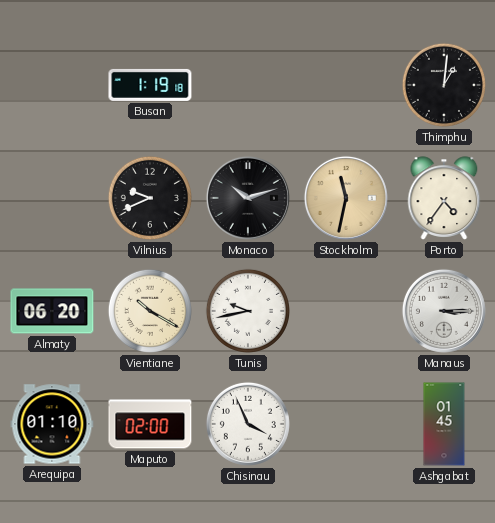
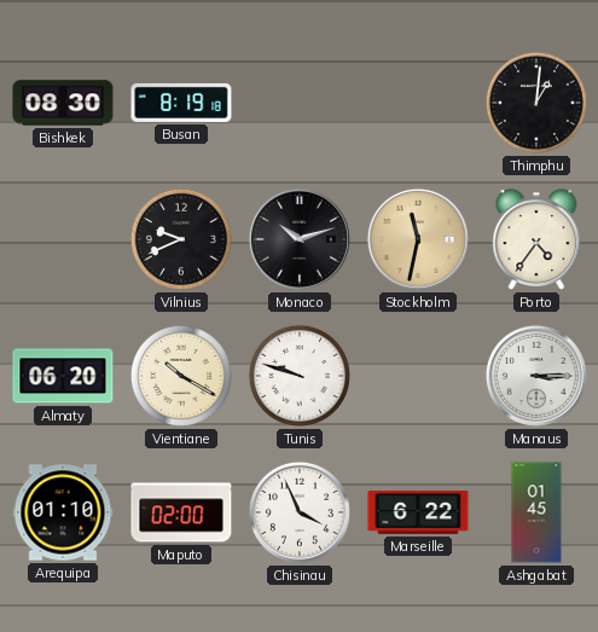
Bishkek: none -> 08:30
Busan: 1:19 -> 8:19
Tunis: 9:43 -> 9:48
Marseille: none -> 6:22
